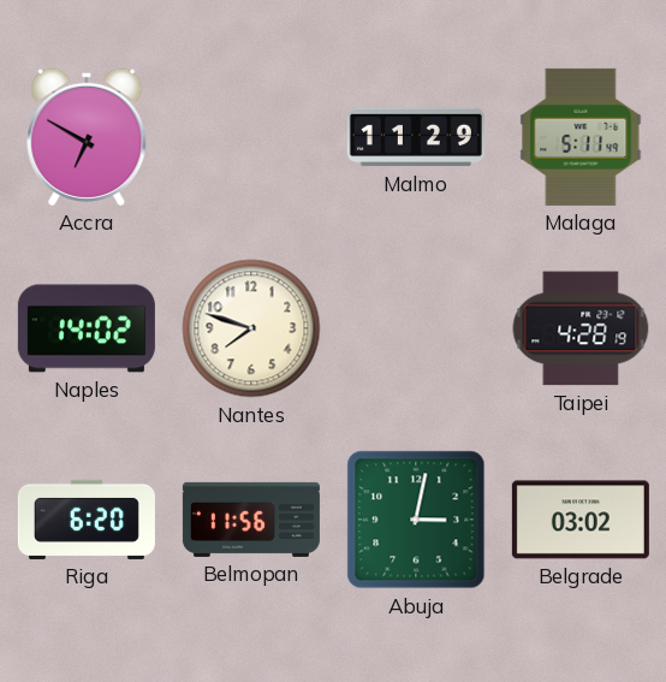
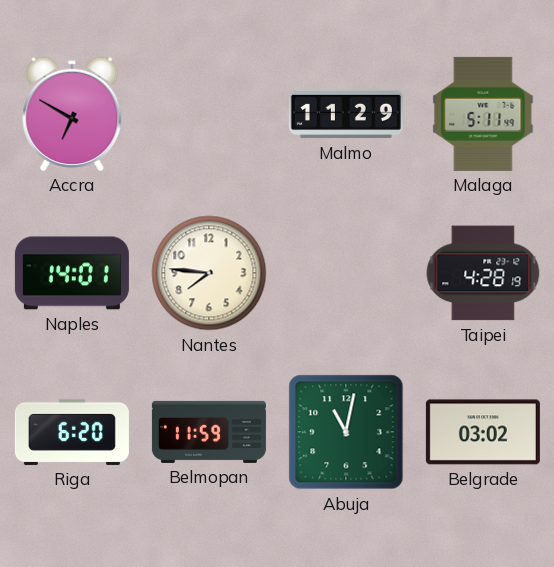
Naples: 14:02 -> 14:01
Nantes: 7:48 -> 7:46
Belmopan: 11:56 -> 11:59
Abuja: 3:02 -> 11:02
